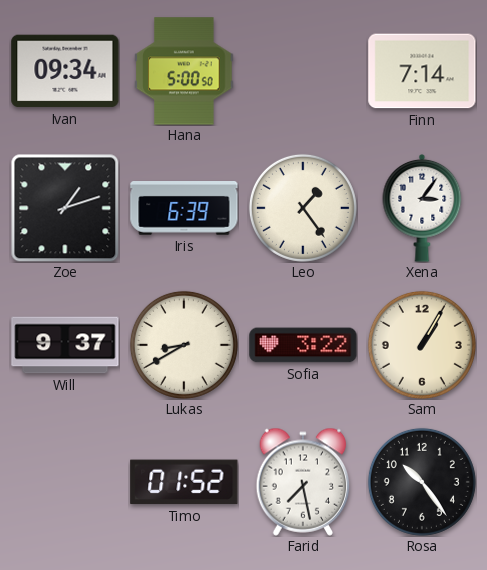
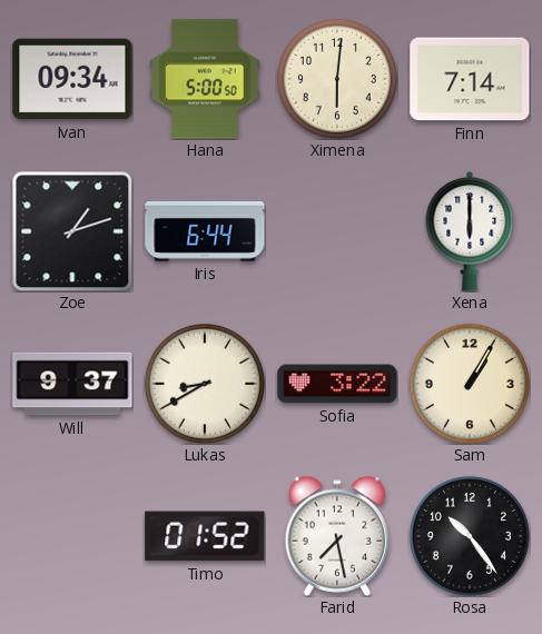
Ximena: none -> 6:01
Iris: 6:39 -> 6:44
Leo: 1:24 -> none
Xena: 3:06 -> 6:00
